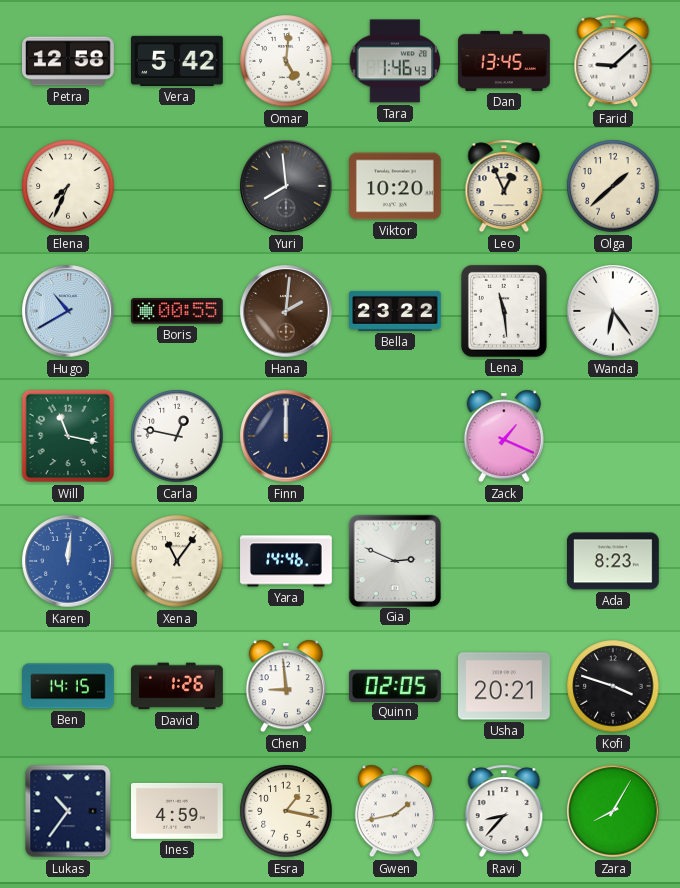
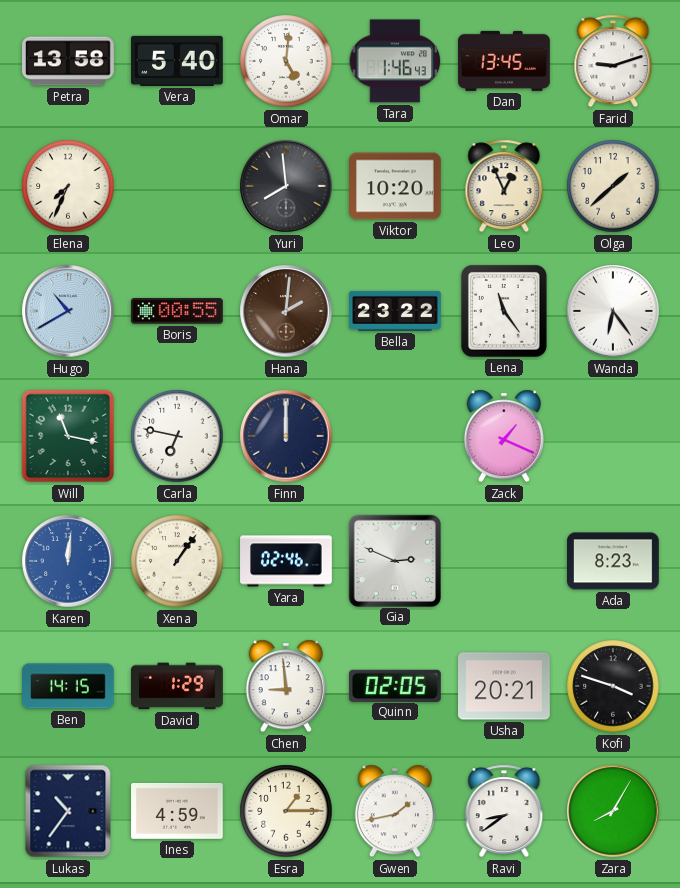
Petra: 12:58 -> 13:58
Vera: 5:42 -> 5:40
Farid: 9:08 -> 9:12
Lena: 11:29 -> 11:24
Carla: 12:47 -> 6:47
Xena: 11:06 -> 1:06
Yara: 14:46 -> 02:46
David: 1:26 -> 1:29
Esra: 1:17 -> 1:15
Ravi: 8:37 -> 8:39
